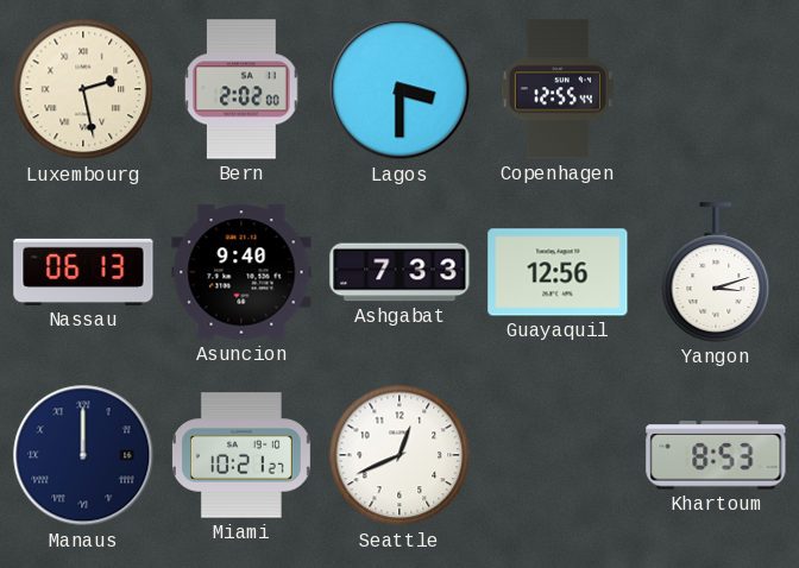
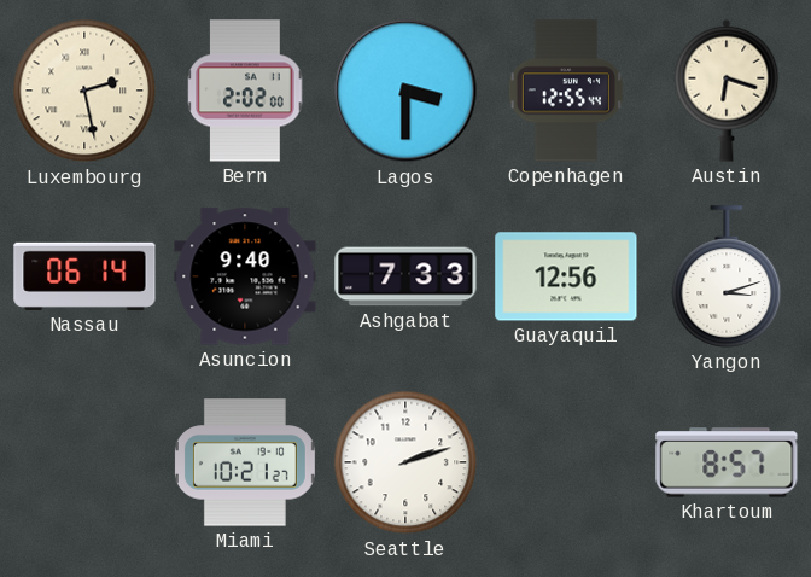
Austin: none -> 6:18
Nassau: 06:13 -> 06:14
Manaus: 12:00 -> none
Seattle: 12:41 -> 2:12
Khartoum: 8:53 -> 8:57
